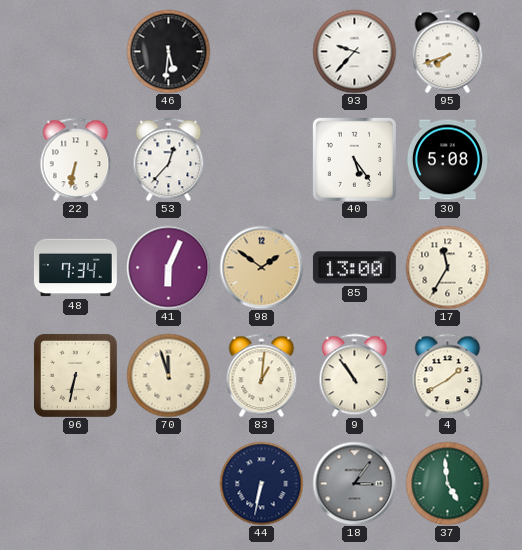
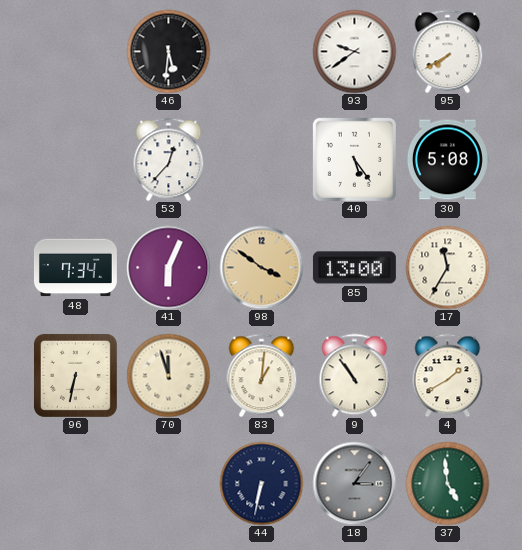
93: 9:37 -> 9:39
95: 7:42 -> 7:40
22: 6:32 -> none
98: 1:51 -> 3:51
